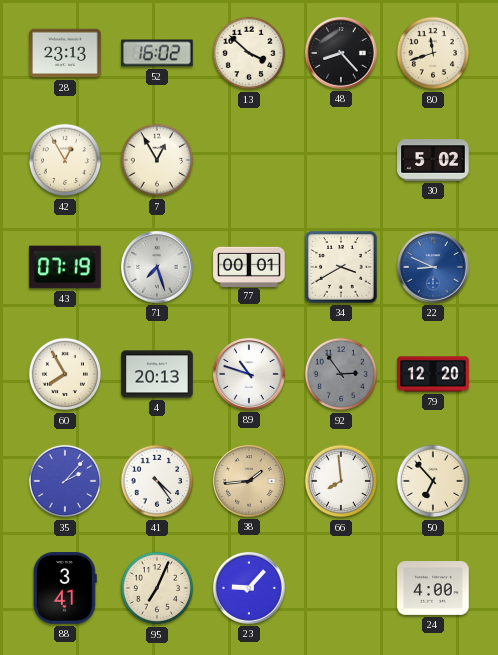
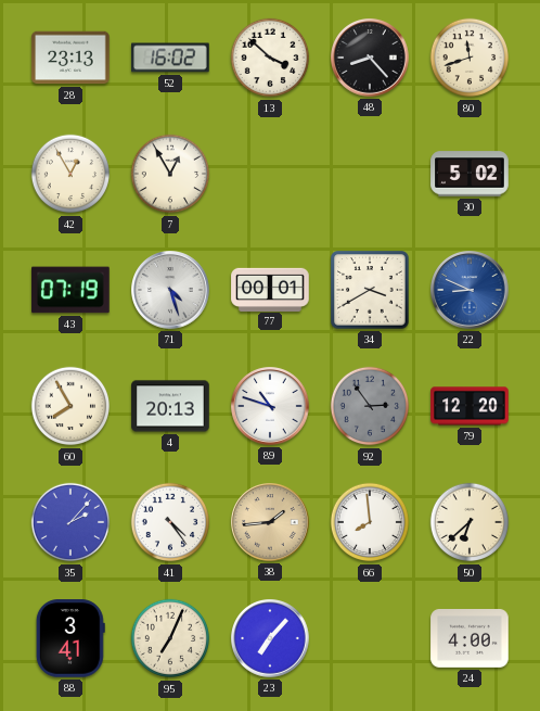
71: 7:27 -> 4:27
50: 6:53 -> 6:38
23: 9:07 -> 7:07
